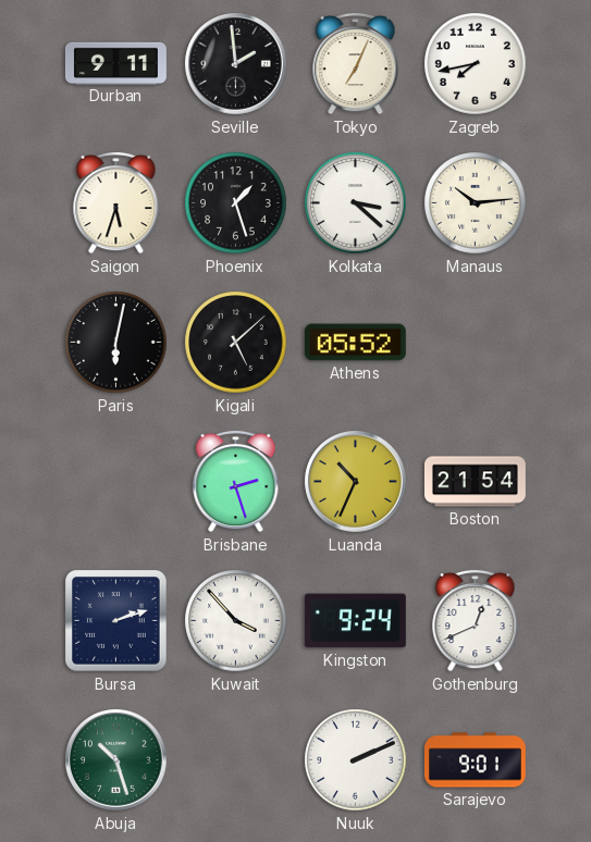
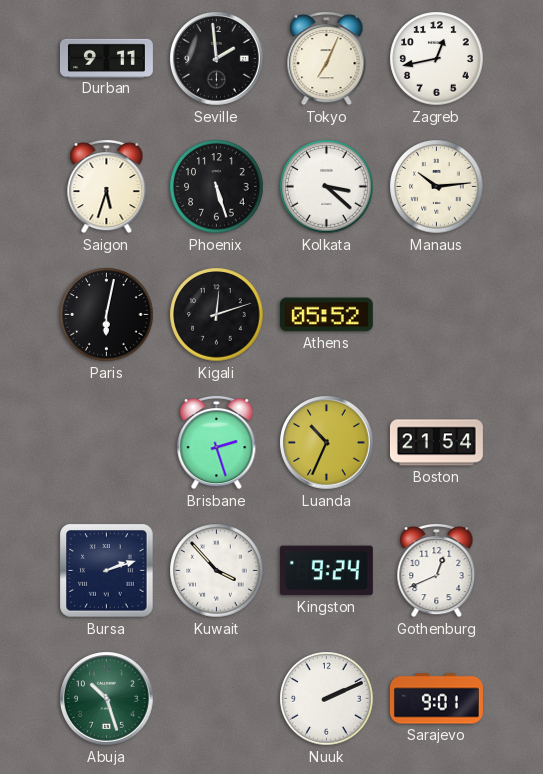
Zagreb: 7:43 -> 12:43
Phoenix: 1:27 -> 5:27
Kigali: 5:08 -> 12:12
